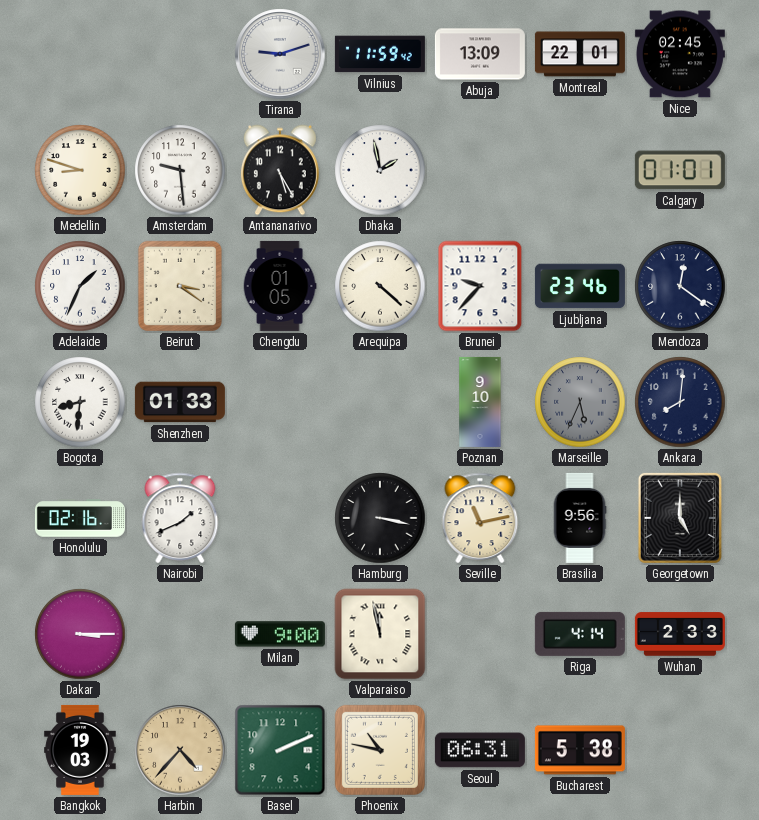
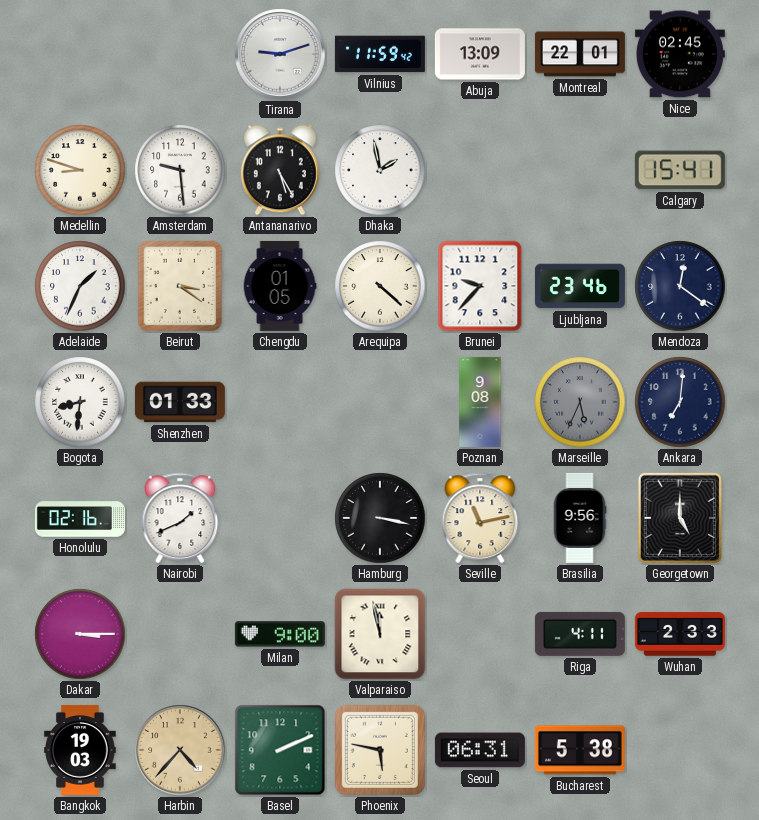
Calgary: 01:01 -> 15:41
Poznan: 9:10 -> 9:08
Ankara: 8:01 -> 7:01
Riga: 4:14 -> 4:11
Phoenix: 10:47 -> 5:47
